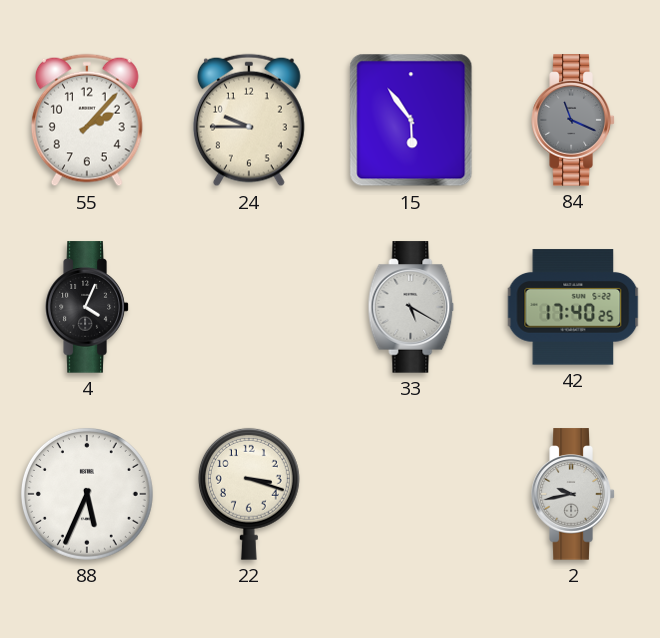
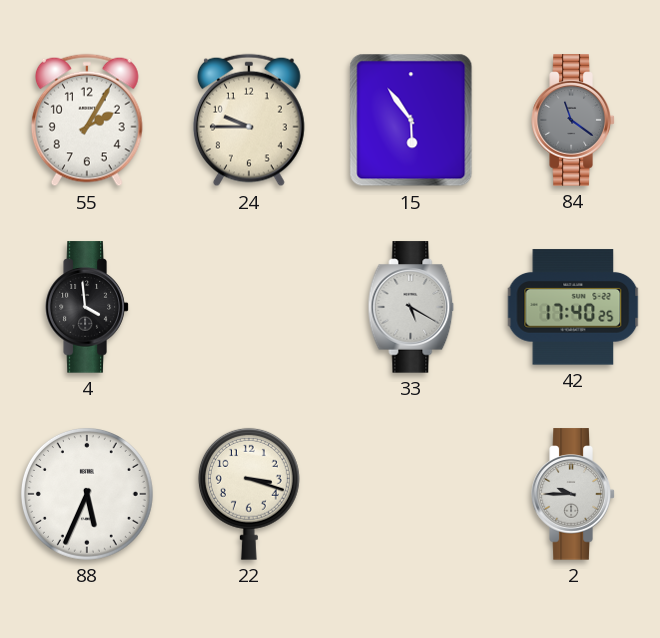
55: 2:07 -> 2:05
84: 11:19 -> 11:21
4: 4:04 -> 3:59
2: 9:43 -> 9:45
